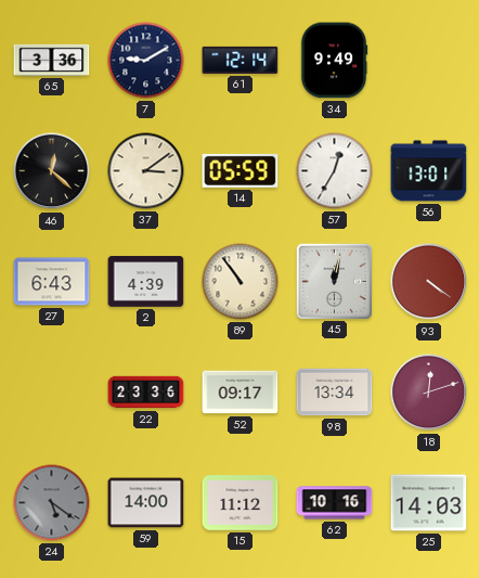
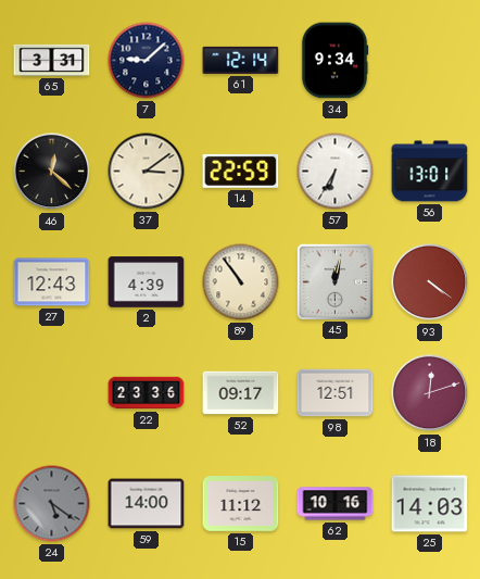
65: 3:36 -> 3:31
7: 9:10 -> 9:08
34: 9:49 -> 9:34
14: 05:59 -> 22:59
57: 12:35 -> 6:35
27: 6:43 -> 12:43
98: 13:34 -> 12:51
